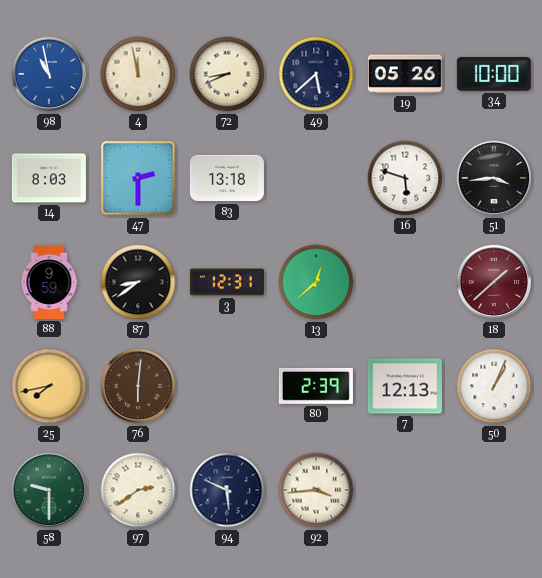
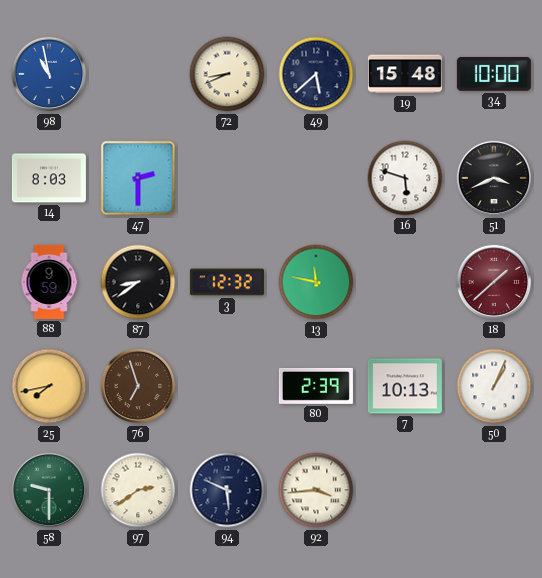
4: 11:58 -> none
19: 05:26 -> 15:48
83: 13:18 -> none
51: 3:44 -> 3:41
3: 12:31 -> 12:32
13: 12:38 -> 11:47
76: 6:01 -> 6:57
7: 12:13 -> 10:13
